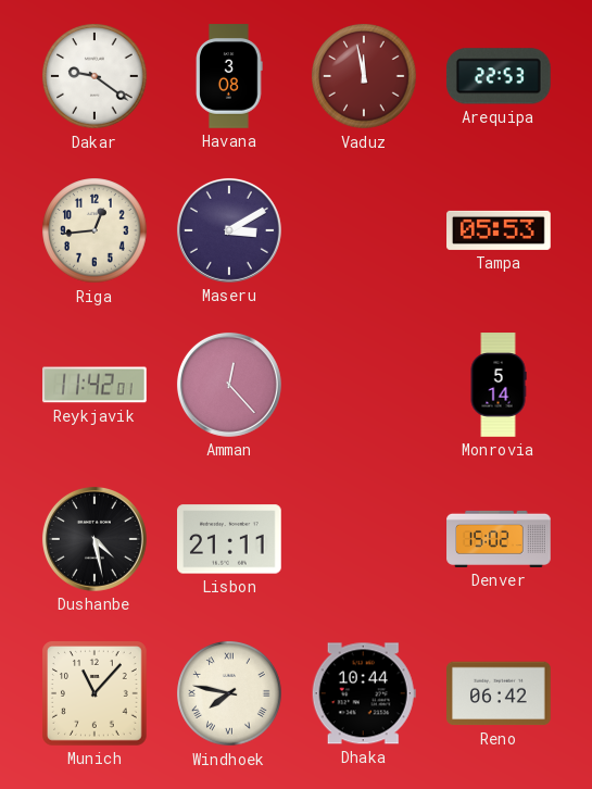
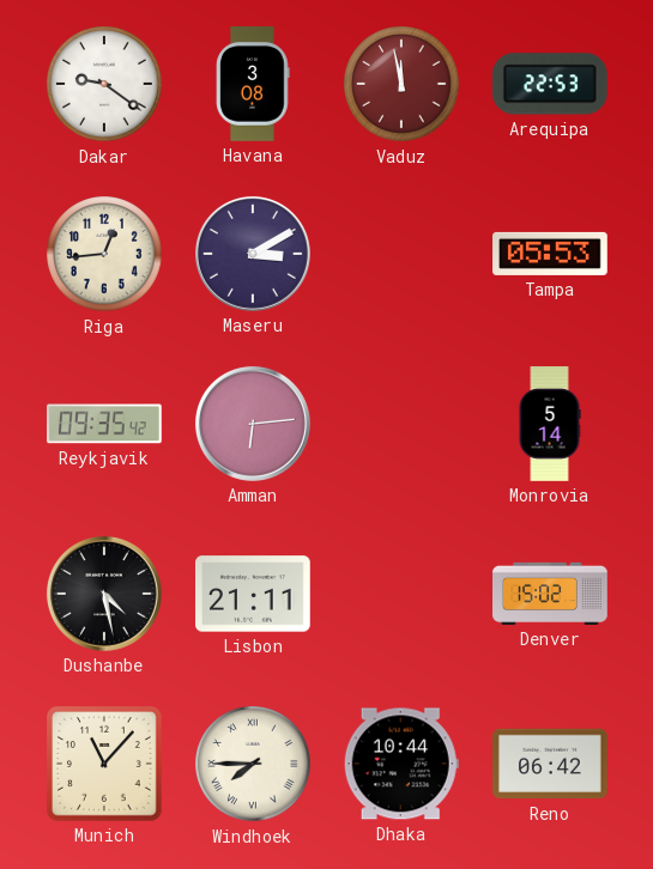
Reykjavik: 11:42 -> 09:35
Amman: 12:23 -> 6:14
Windhoek: 7:47 -> 7:45
